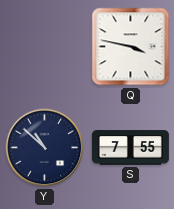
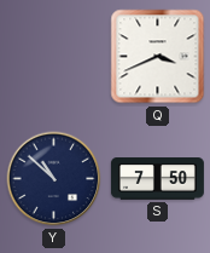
Q: 3:47 -> 3:41
S: 7:55 -> 7:50
